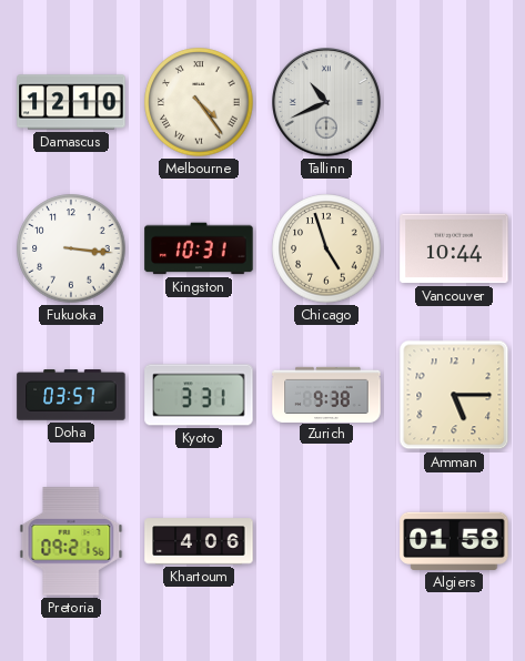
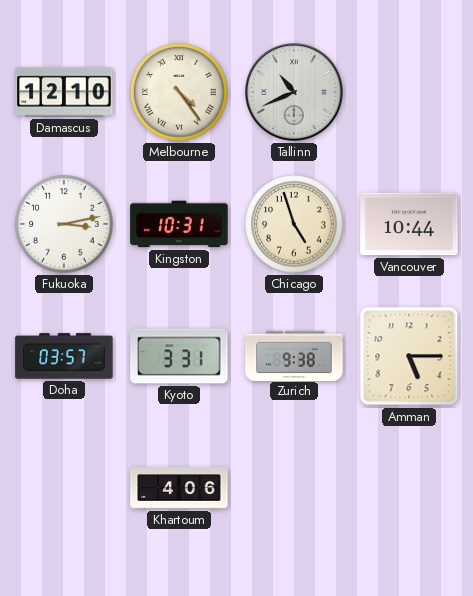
Fukuoka: 3:16 -> 3:13
Pretoria: 09:21 -> none
Algiers: 01:58 -> none
